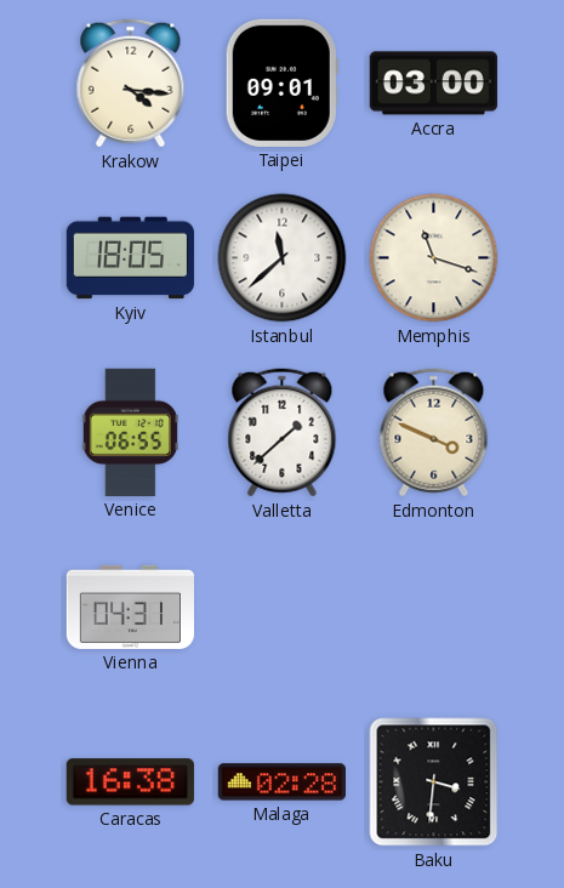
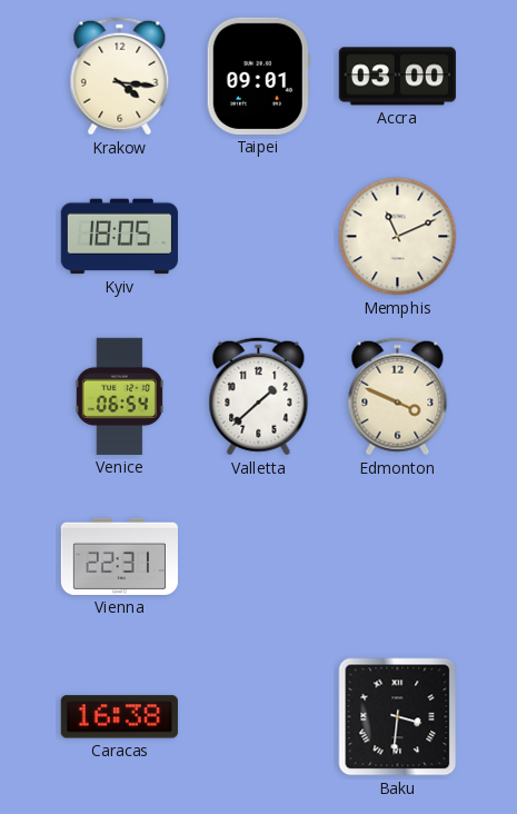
Istanbul: 11:38 -> none
Memphis: 11:18 -> 11:11
Venice: 06:55 -> 06:54
Vienna: 04:31 -> 22:31
Malaga: 02:28 -> none
